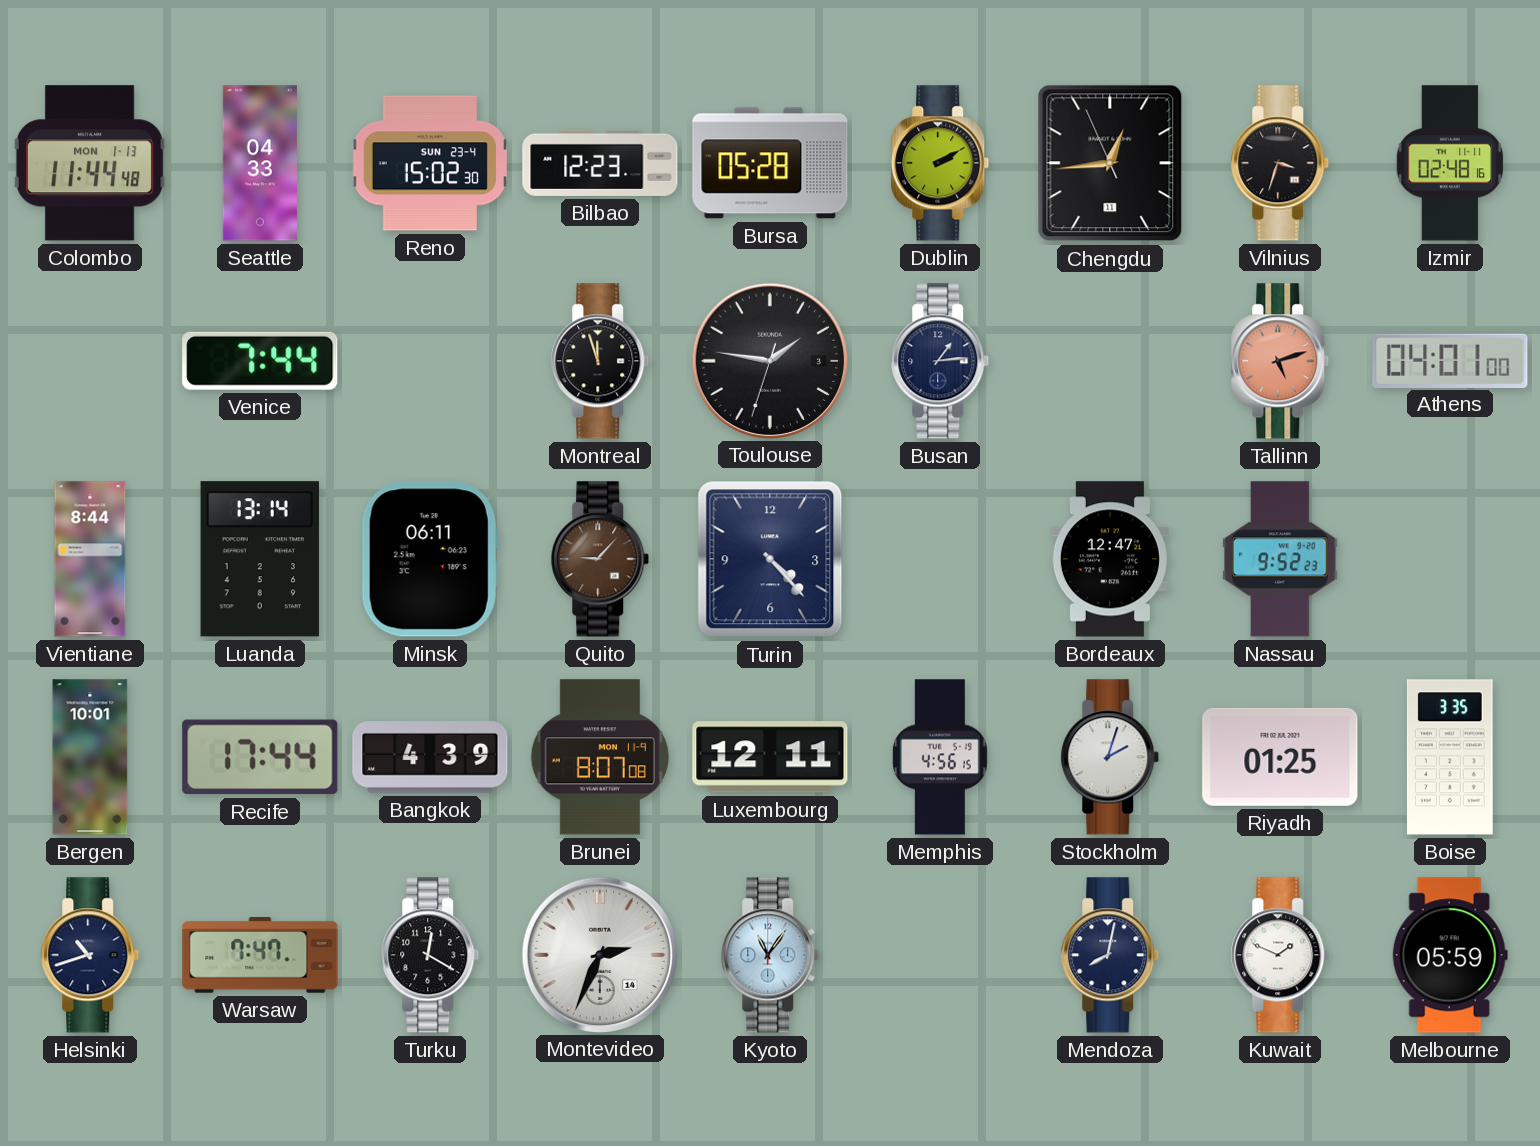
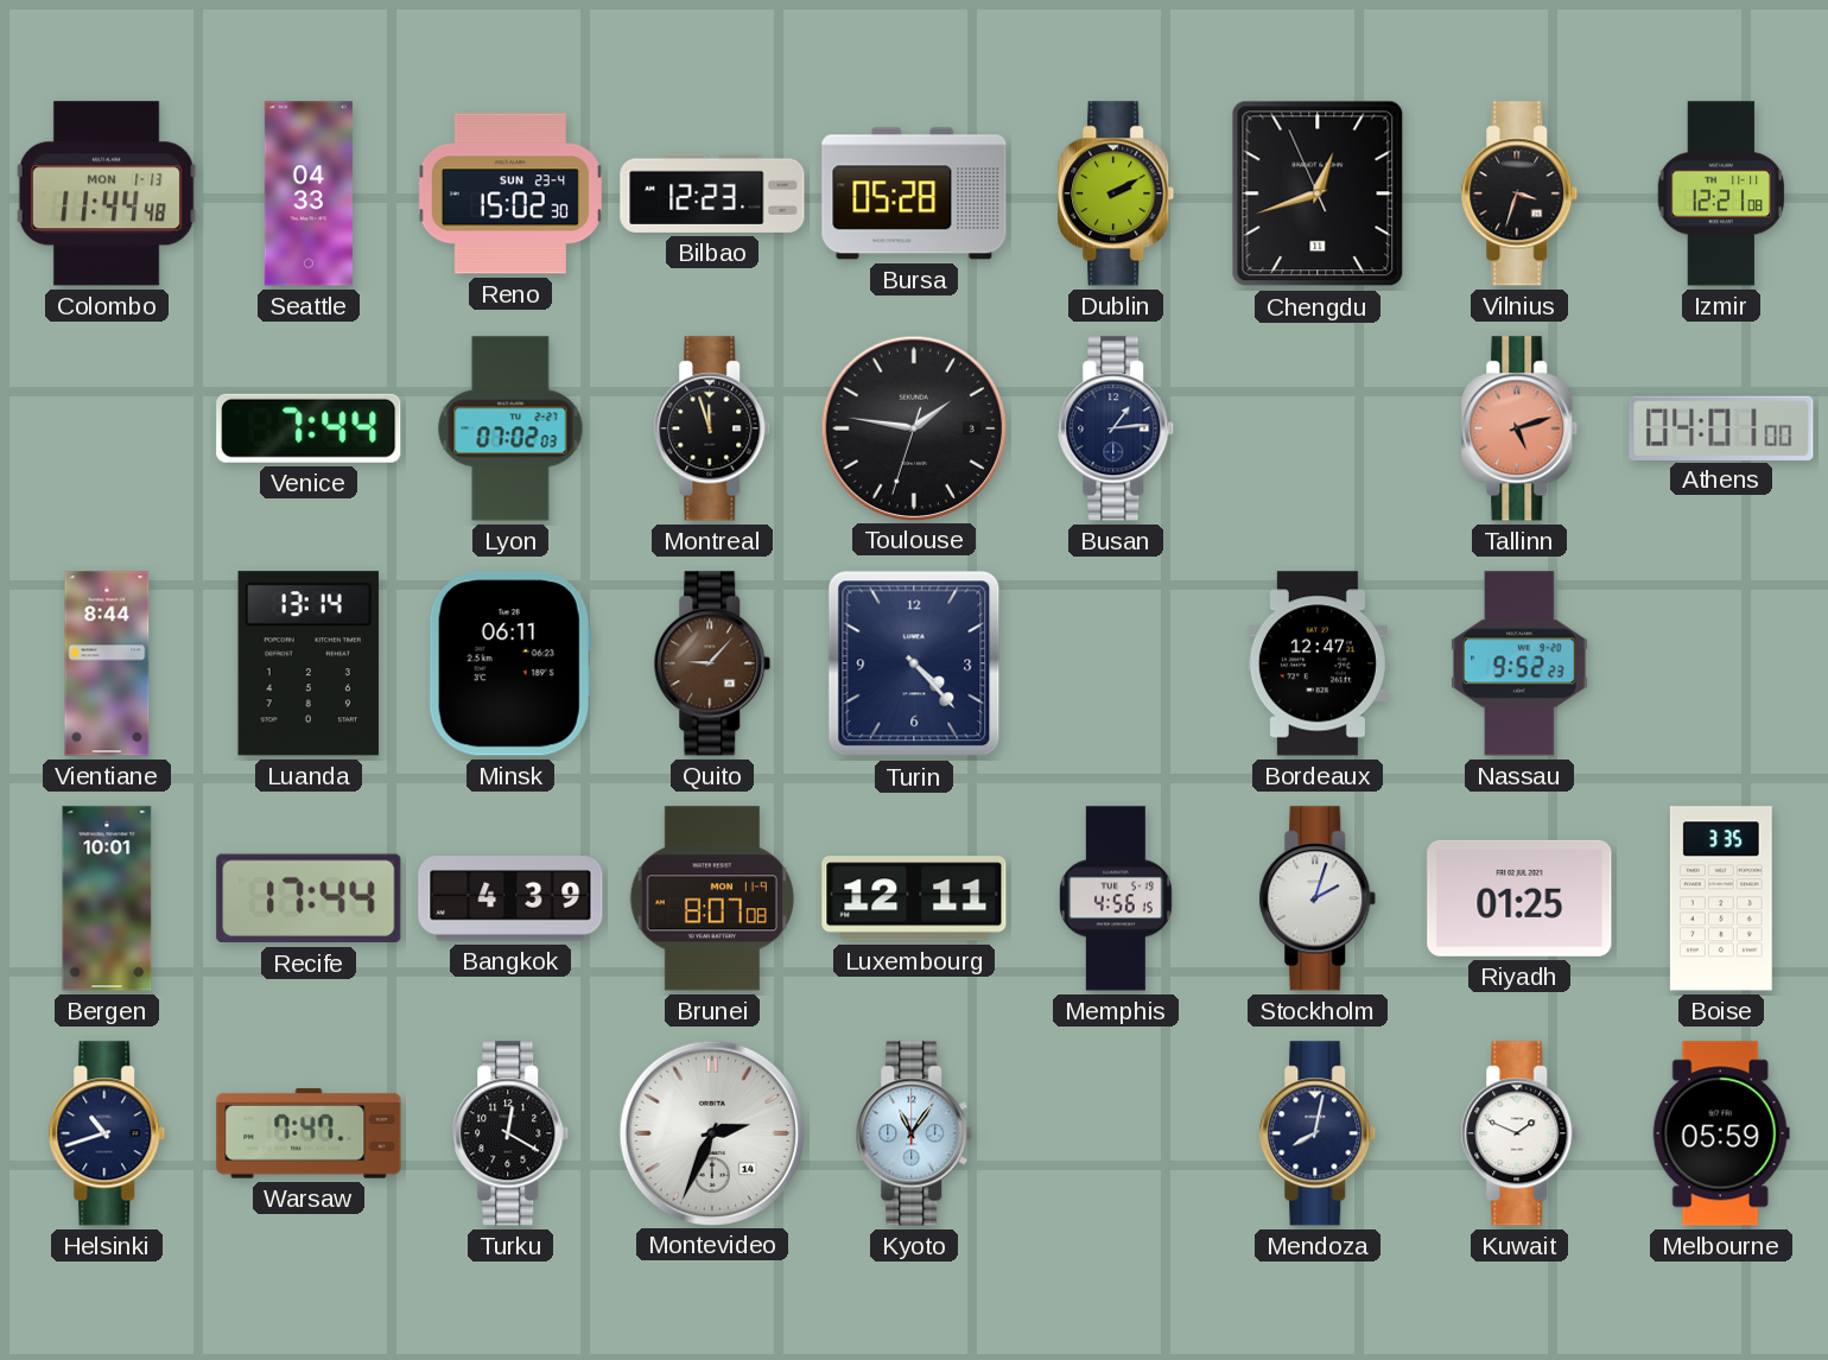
Chengdu: 12:43 -> 12:41
Izmir: 02:48 -> 12:21
Lyon: none -> 07:02
